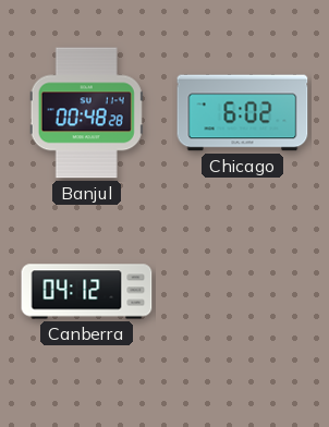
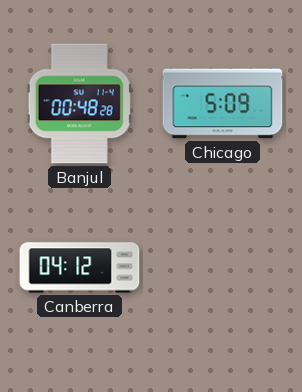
Chicago: 6:02 -> 5:09
